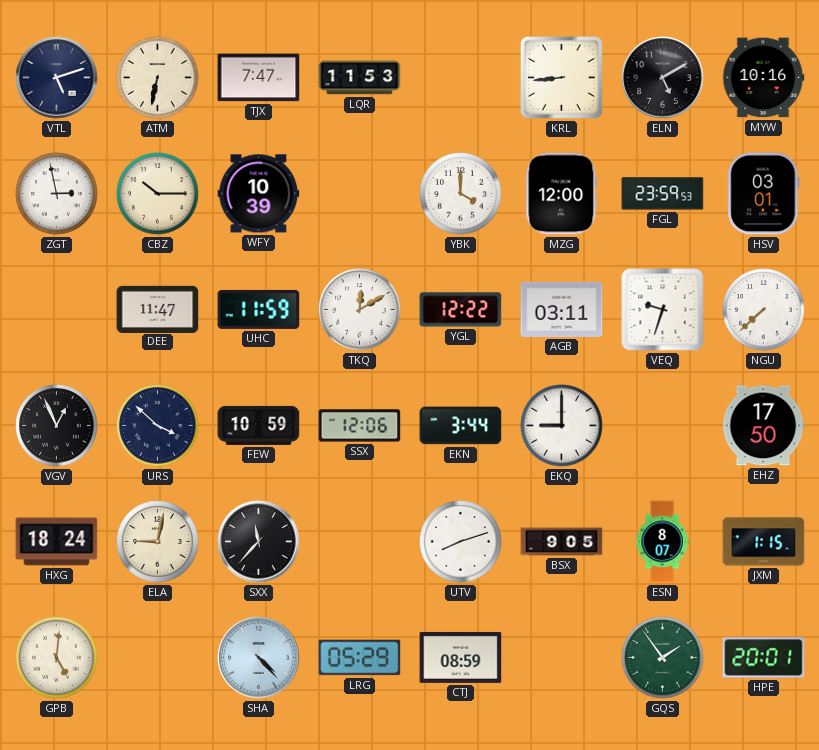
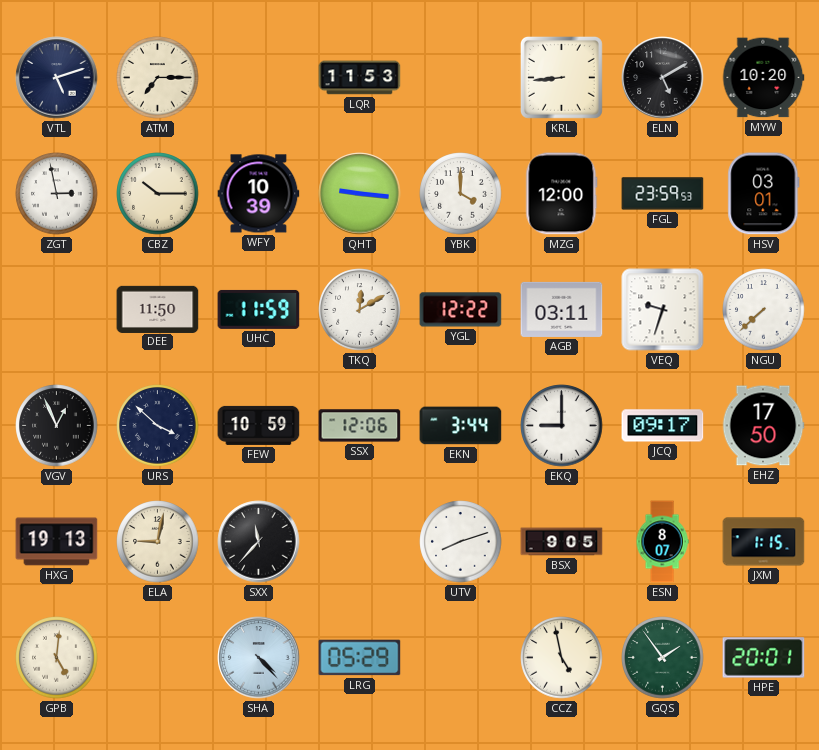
ATM: 6:32 -> 7:15
TJX: 7:47 -> none
MYW: 10:16 -> 10:20
QHT: none -> 9:16
DEE: 11:47 -> 11:50
JCQ: none -> 09:17
HXG: 18:24 -> 19:13
CTJ: 08:59 -> none
CCZ: none -> 4:58
